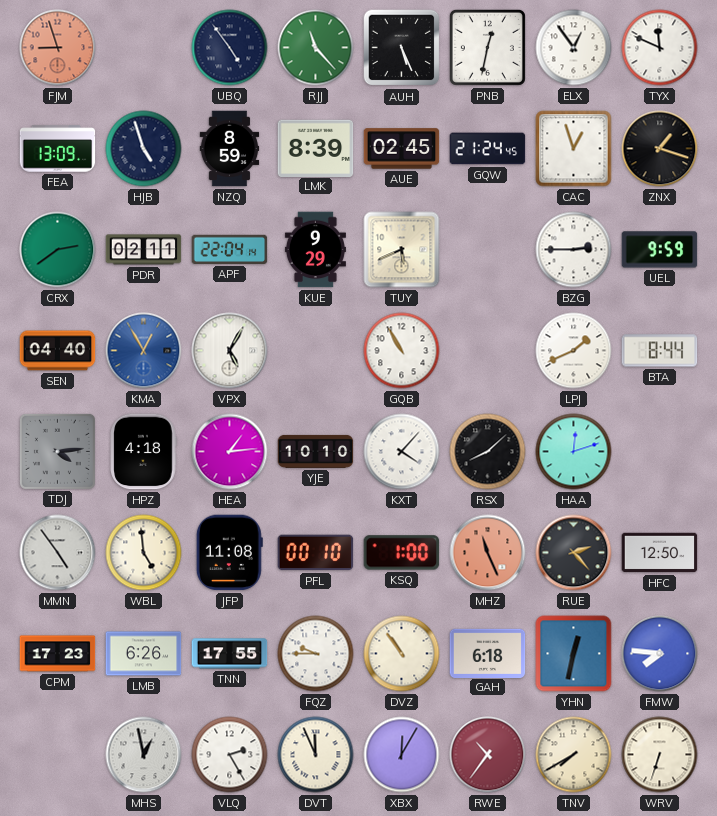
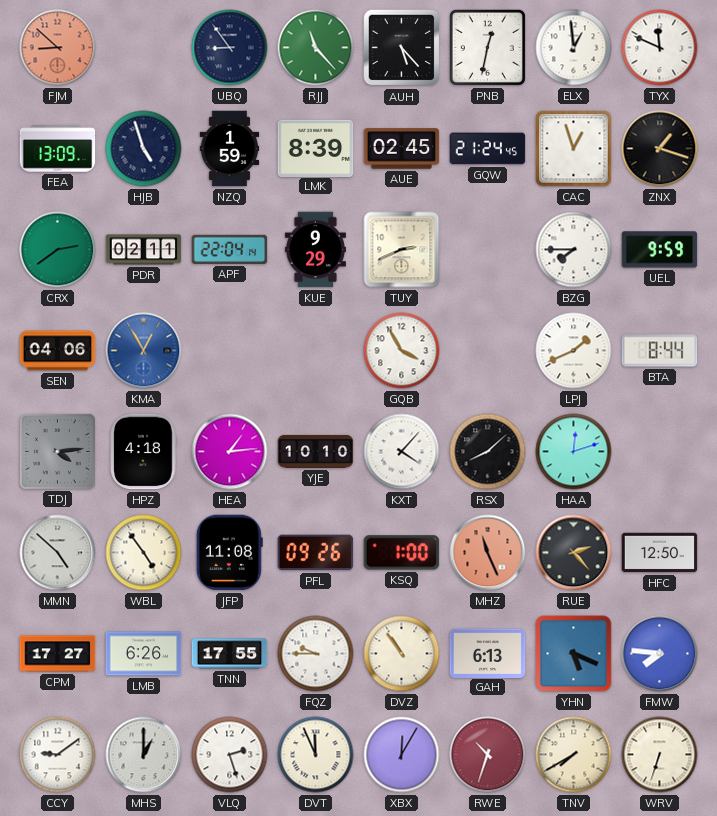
FJM: 8:57 -> 8:52
UBQ: 4:54 -> 8:54
AUH: 5:26 -> 5:23
ELX: 12:54 -> 12:59
NZQ: 8:59 -> 1:59
TUY: 5:41 -> 2:41
BZG: 2:45 -> 7:45
SEN: 04:40 -> 04:06
VPX: 5:05 -> none
GQB: 10:55 -> 3:55
MMN: 4:54 -> 4:52
WBL: 4:59 -> 4:54
PFL: 00:10 -> 09:26
CPM: 17:23 -> 17:27
GAH: 6:18 -> 6:13
YHN: 12:32 -> 5:19
CCY: none -> 9:09
MHS: 12:58 -> 1:00
VLQ: 2:25 -> 2:27
RWE: 10:36 -> 10:33
